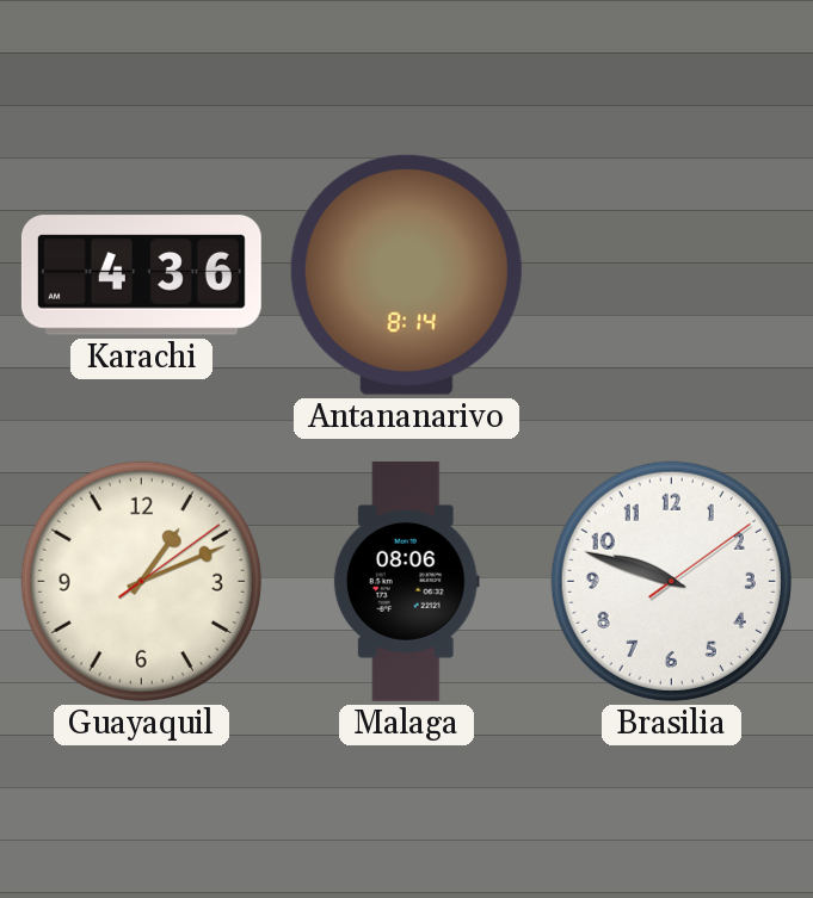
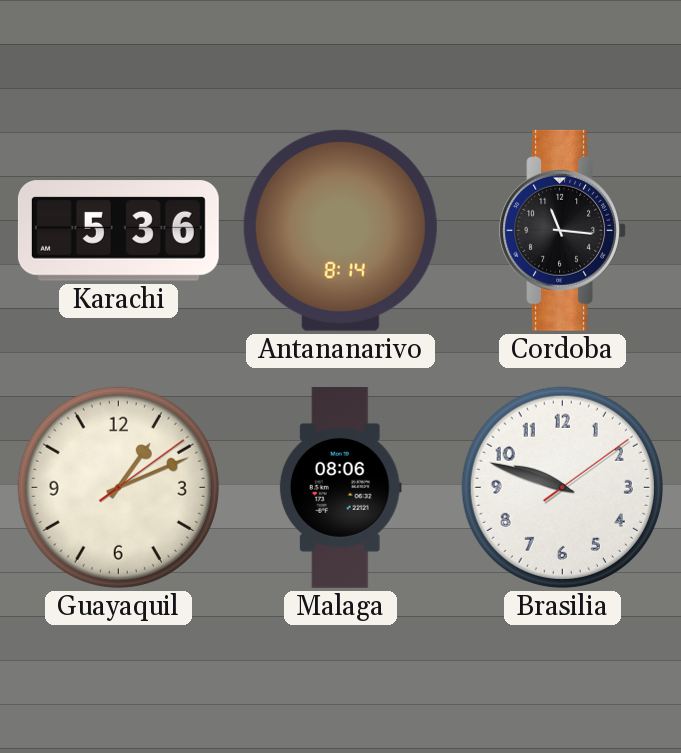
Karachi: 4:36 -> 5:36
Cordoba: none -> 11:16
